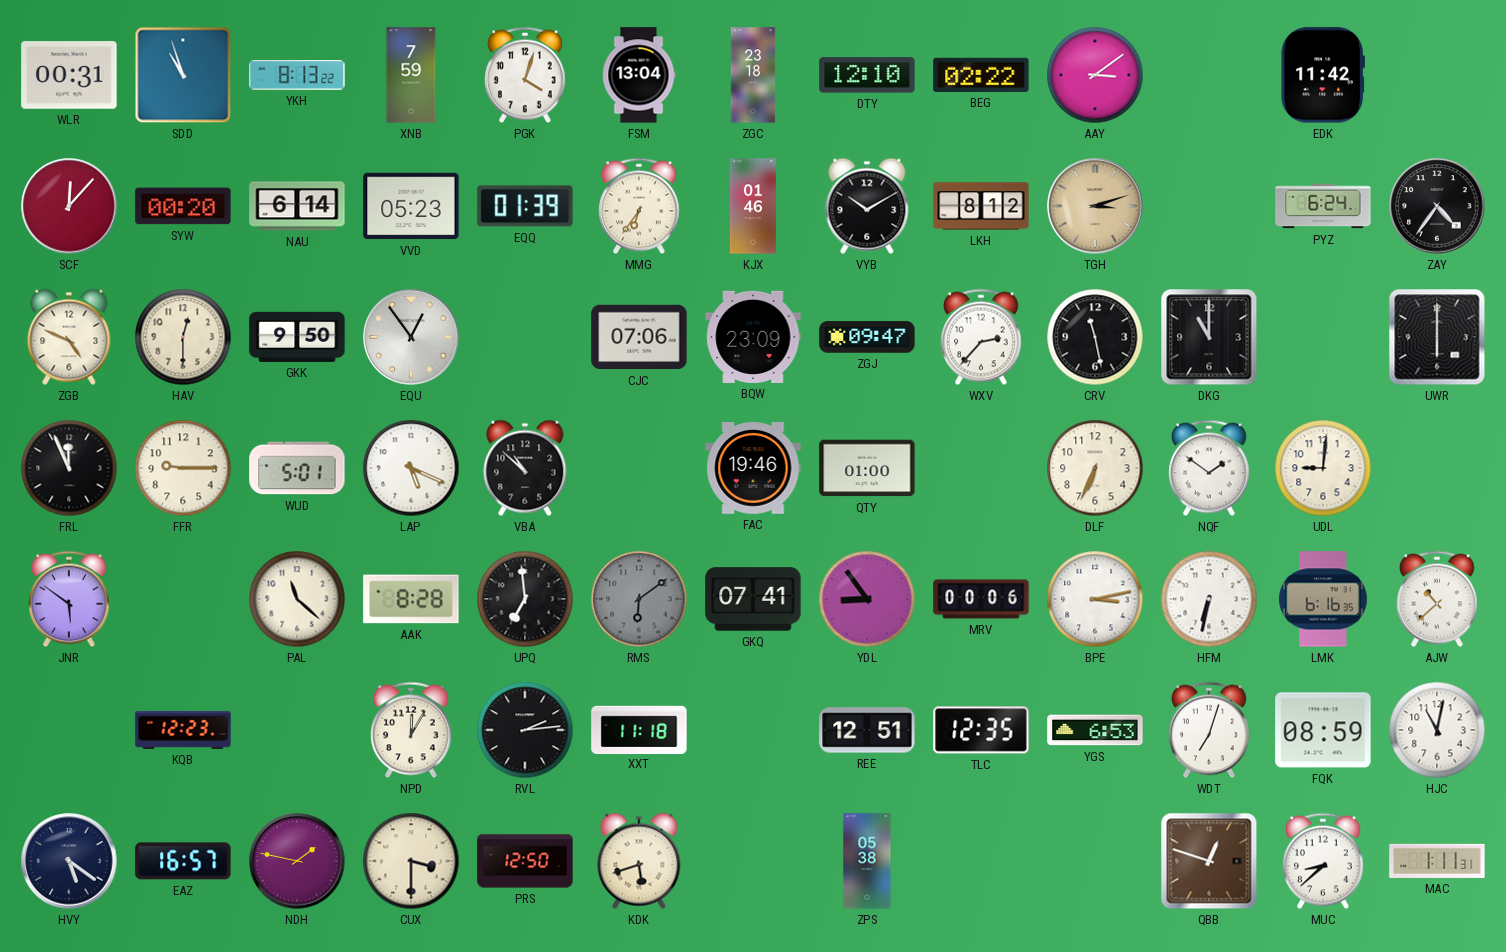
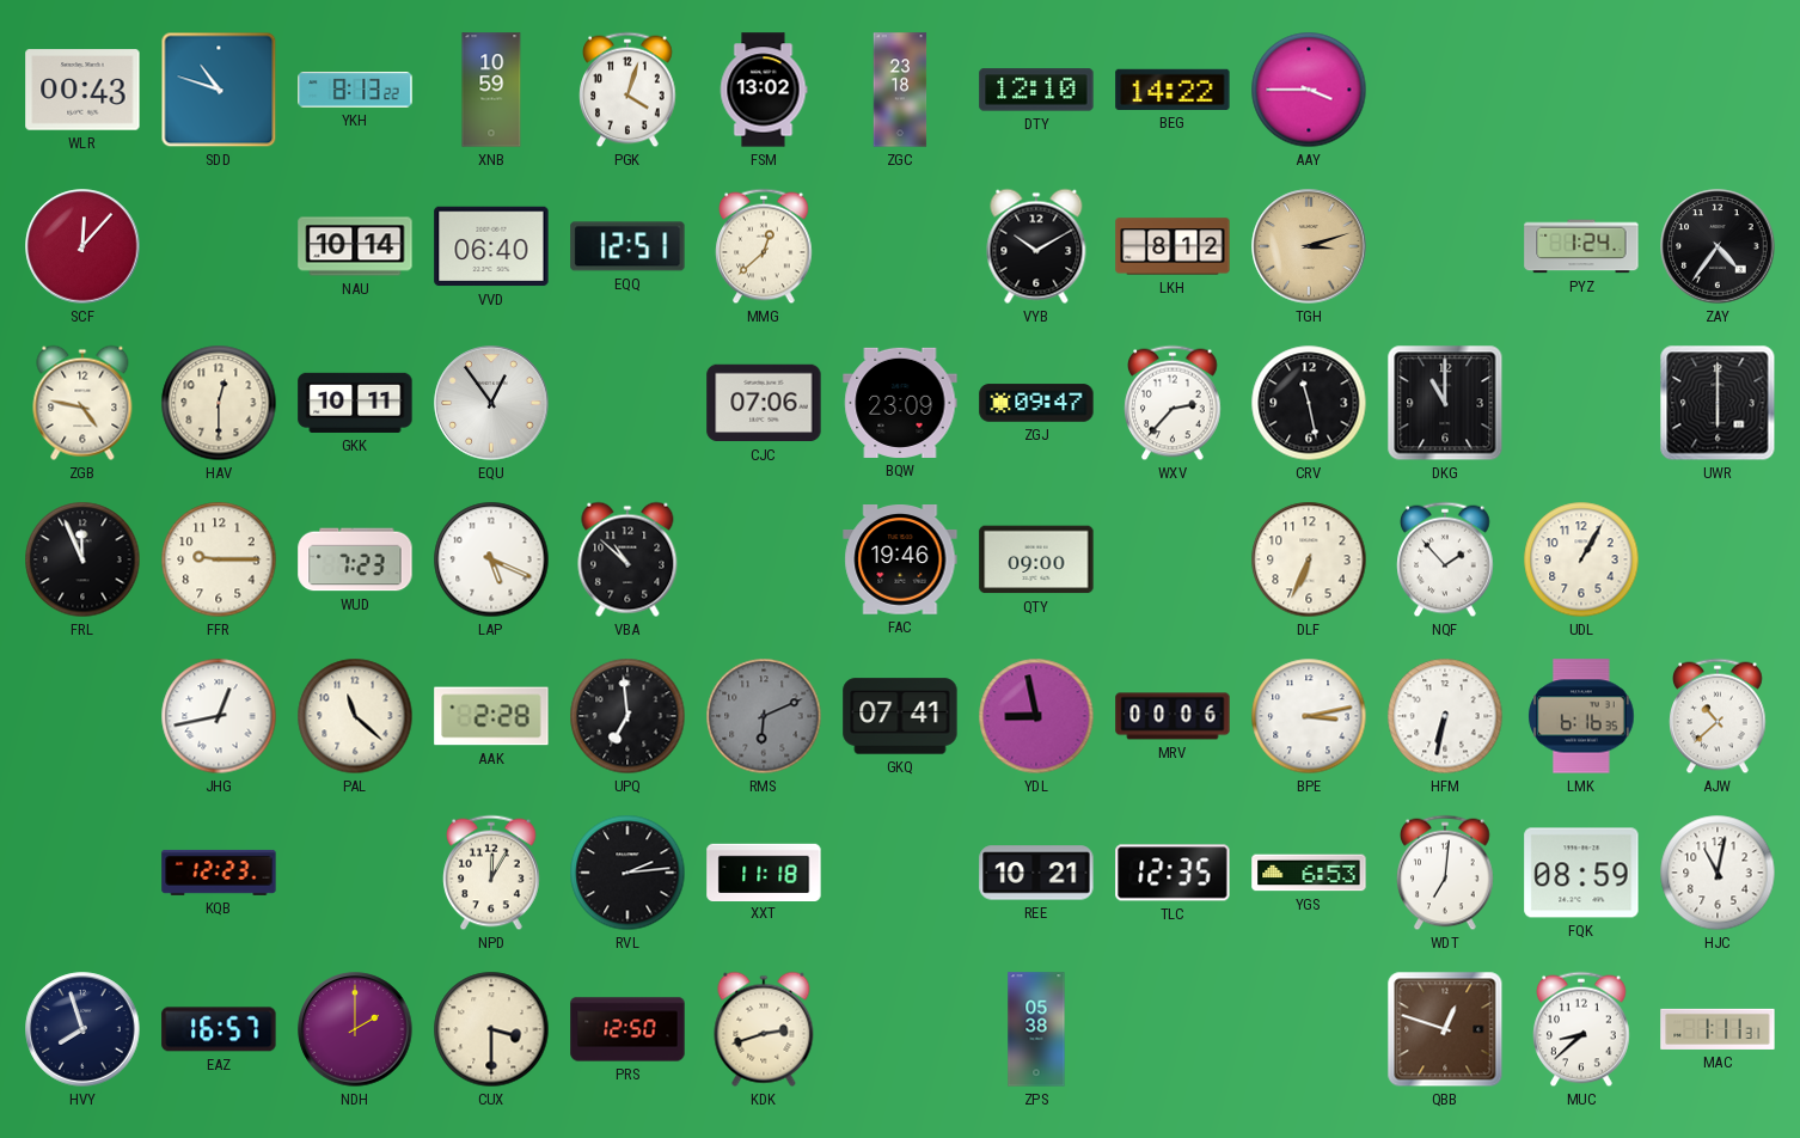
WLR: 00:31 -> 00:43
SDD: 10:57 -> 10:48
XNB: 7:59 -> 10:59
FSM: 13:04 -> 13:02
BEG: 02:22 -> 14:22
AAY: 3:09 -> 3:45
EDK: 11:42 -> none
SYW: 00:20 -> none
NAU: 6:14 -> 10:14
VVD: 05:23 -> 06:40
EQQ: 01:39 -> 12:51
MMG: 6:36 -> 12:38
KJX: 01:46 -> none
PYZ: 6:24 -> 1:24
ZGB: 4:49 -> 4:47
GKK: 9:50 -> 10:11
WUD: 5:01 -> 7:23
QTY: 01:00 -> 09:00
NQF: 1:51 -> 1:53
UDL: 9:01 -> 1:05
JNR: 5:51 -> none
JHG: none -> 12:43
AAK: 8:28 -> 2:28
RMS: 6:09 -> 6:11
YDL: 8:54 -> 8:58
REE: 12:51 -> 10:21
WDT: 7:03 -> 7:01
HVY: 5:21 -> 7:57
NDH: 1:47 -> 2:00
KDK: 5:42 -> 2:42
